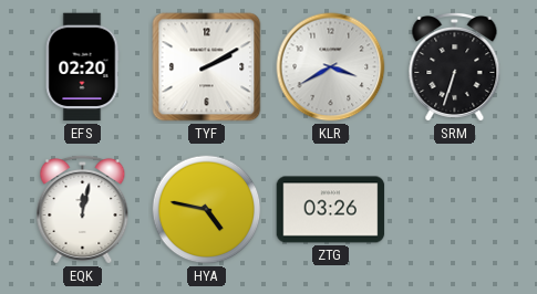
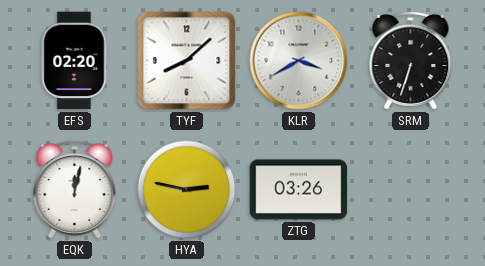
TYF: 2:10 -> 8:08
HYA: 4:47 -> 2:47
